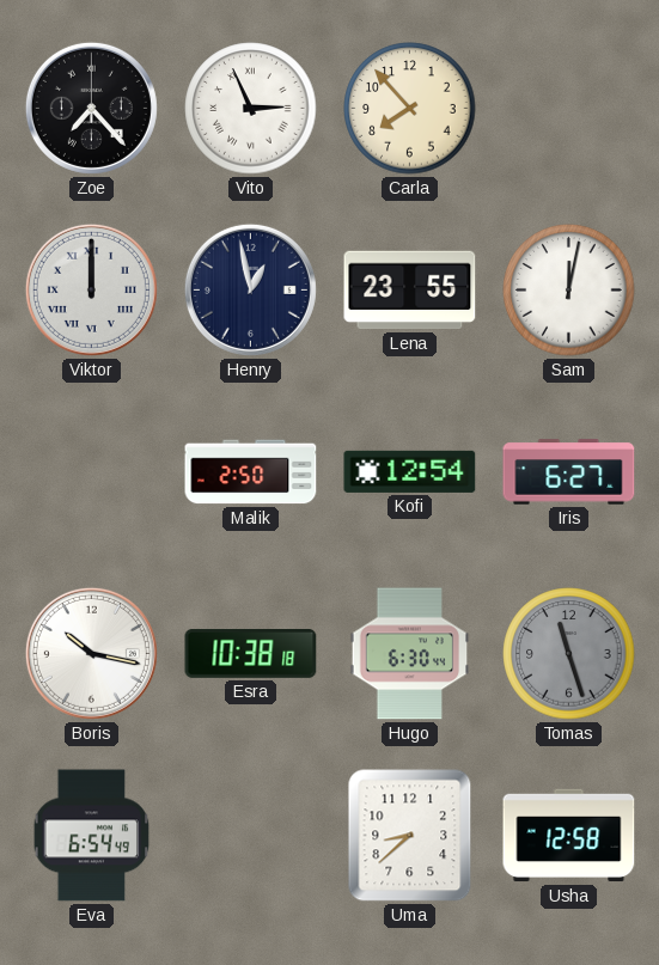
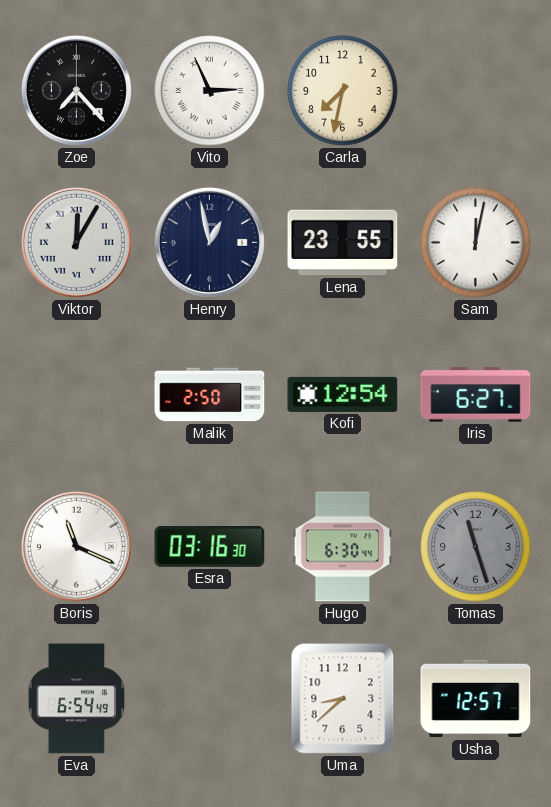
Carla: 7:53 -> 7:32
Viktor: 12:00 -> 12:05
Boris: 10:17 -> 11:19
Esra: 10:38 -> 03:16
Usha: 12:58 -> 12:57
